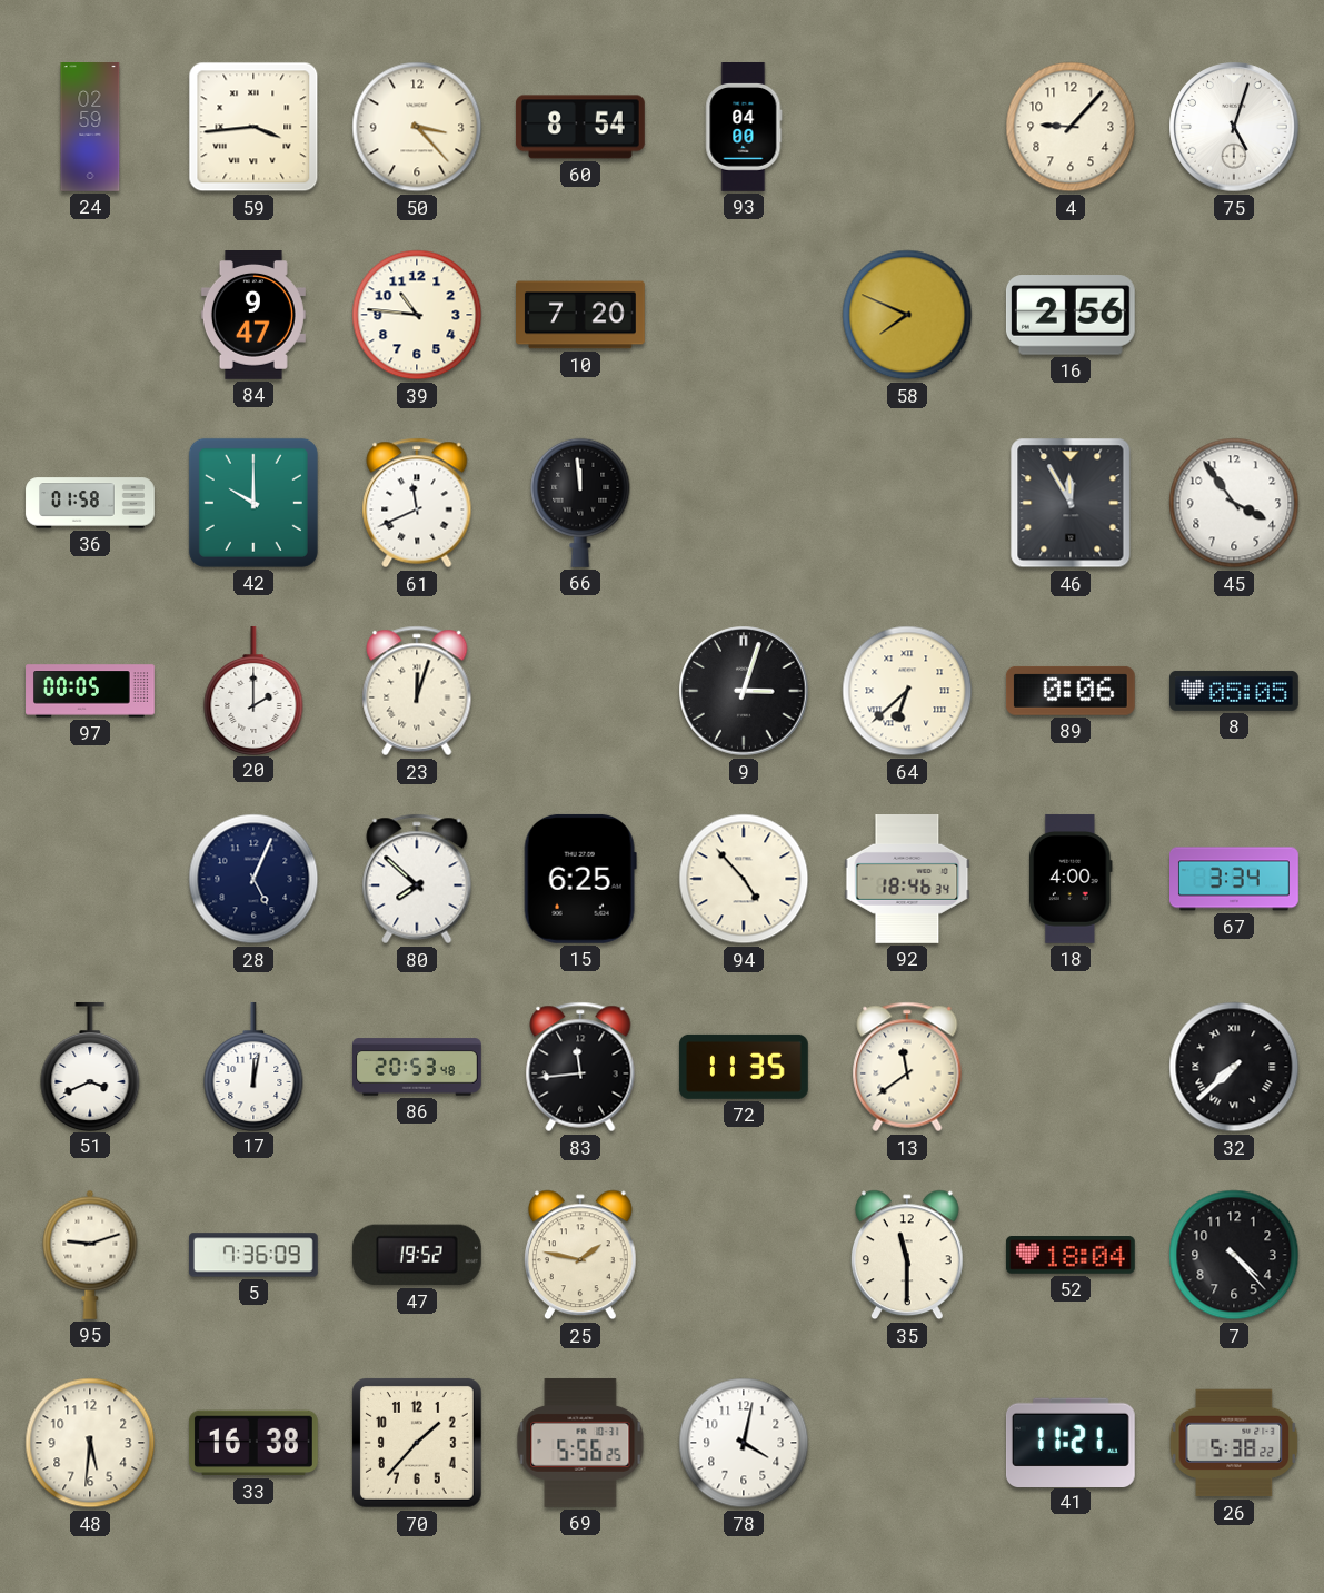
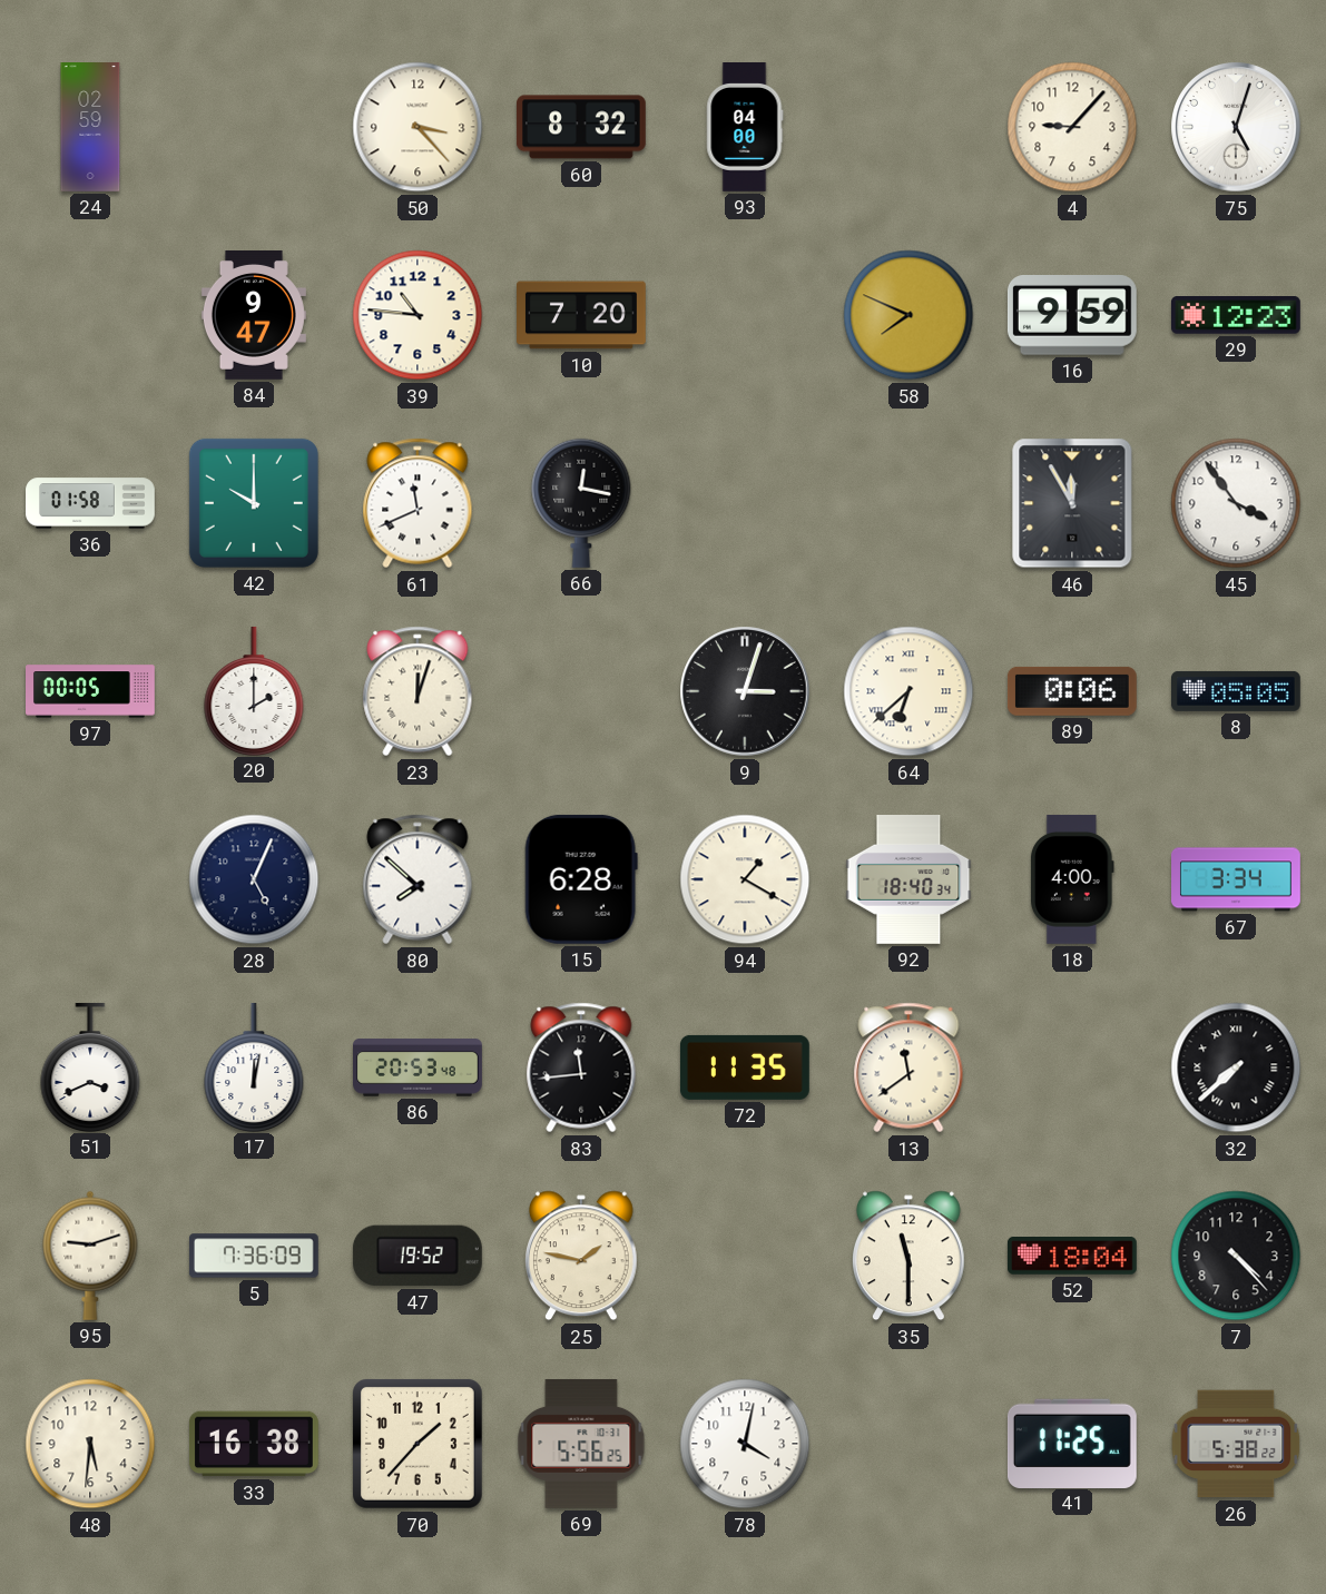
59: 3:44 -> none
60: 8:54 -> 8:32
16: 2:56 -> 9:59
29: none -> 12:23
66: 11:59 -> 12:17
15: 6:25 -> 6:28
94: 4:53 -> 1:20
92: 18:46 -> 18:40
41: 11:21 -> 11:25
